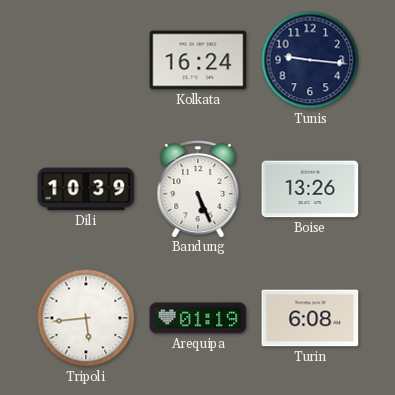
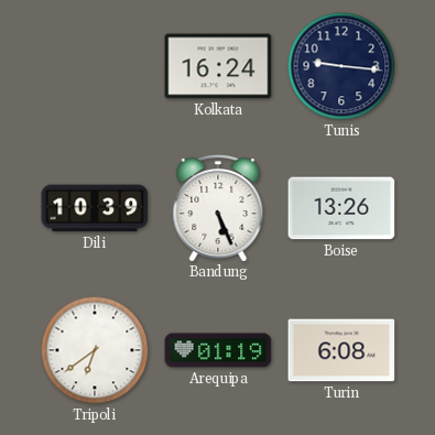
Tripoli: 5:44 -> 6:39
